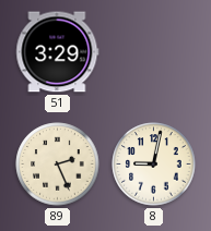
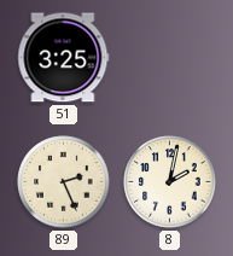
51: 3:29 -> 3:25
8: 9:02 -> 2:02
